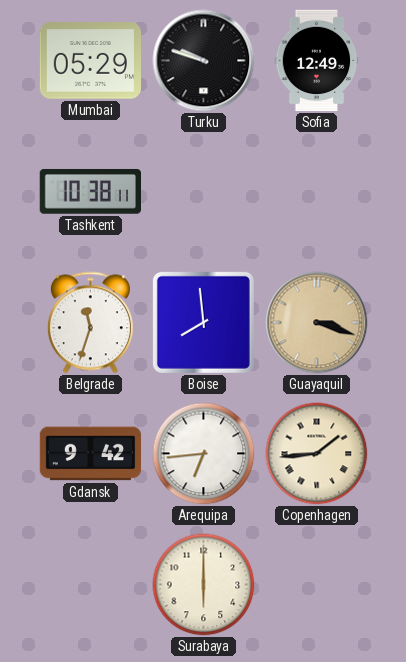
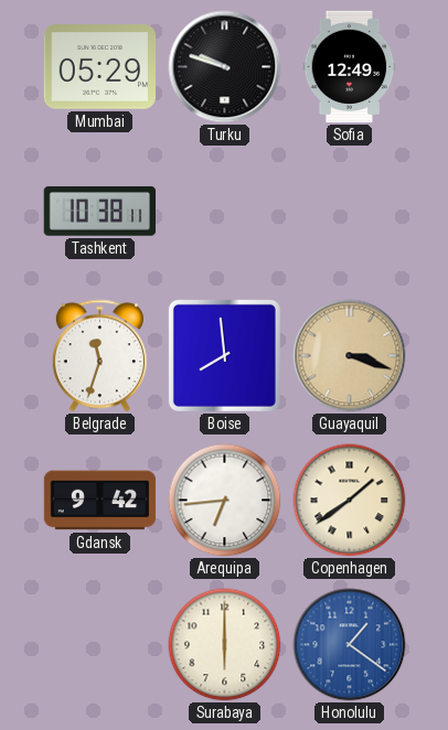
Copenhagen: 1:44 -> 1:39
Honolulu: none -> 1:21
